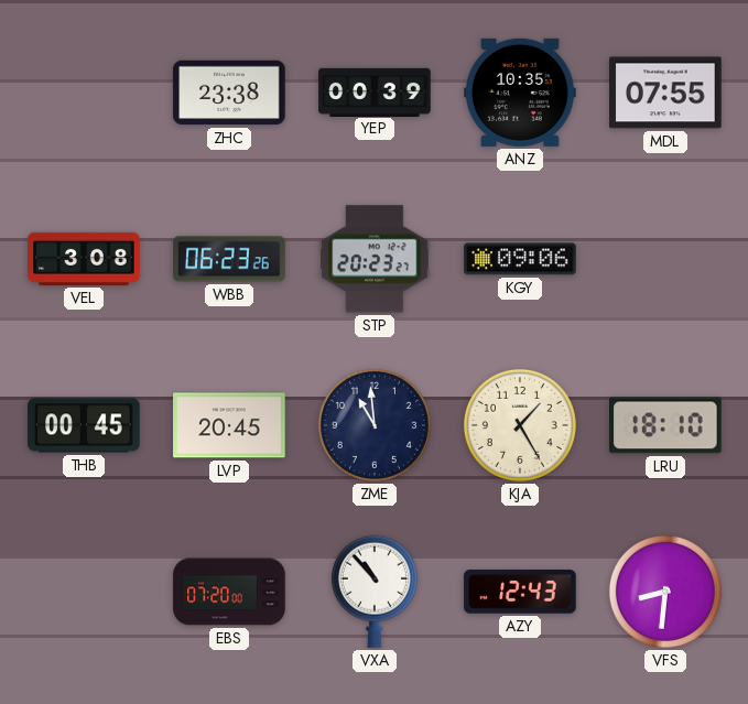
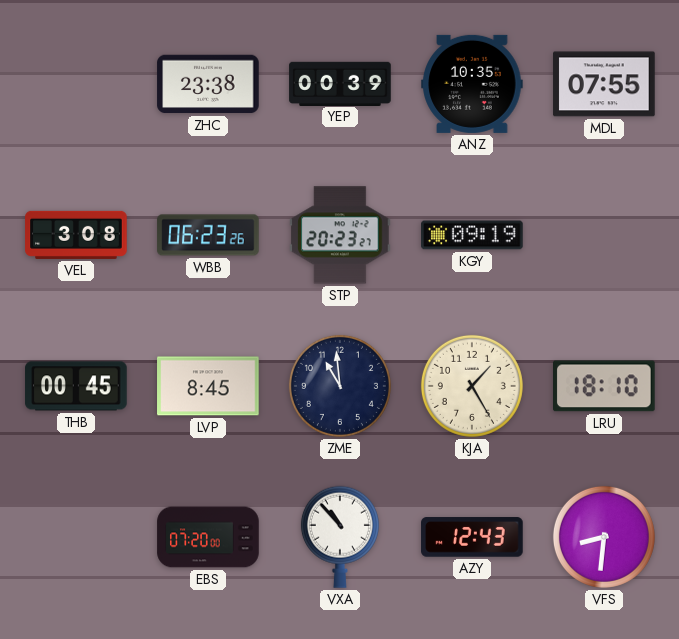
KGY: 09:06 -> 09:19
LVP: 20:45 -> 8:45
